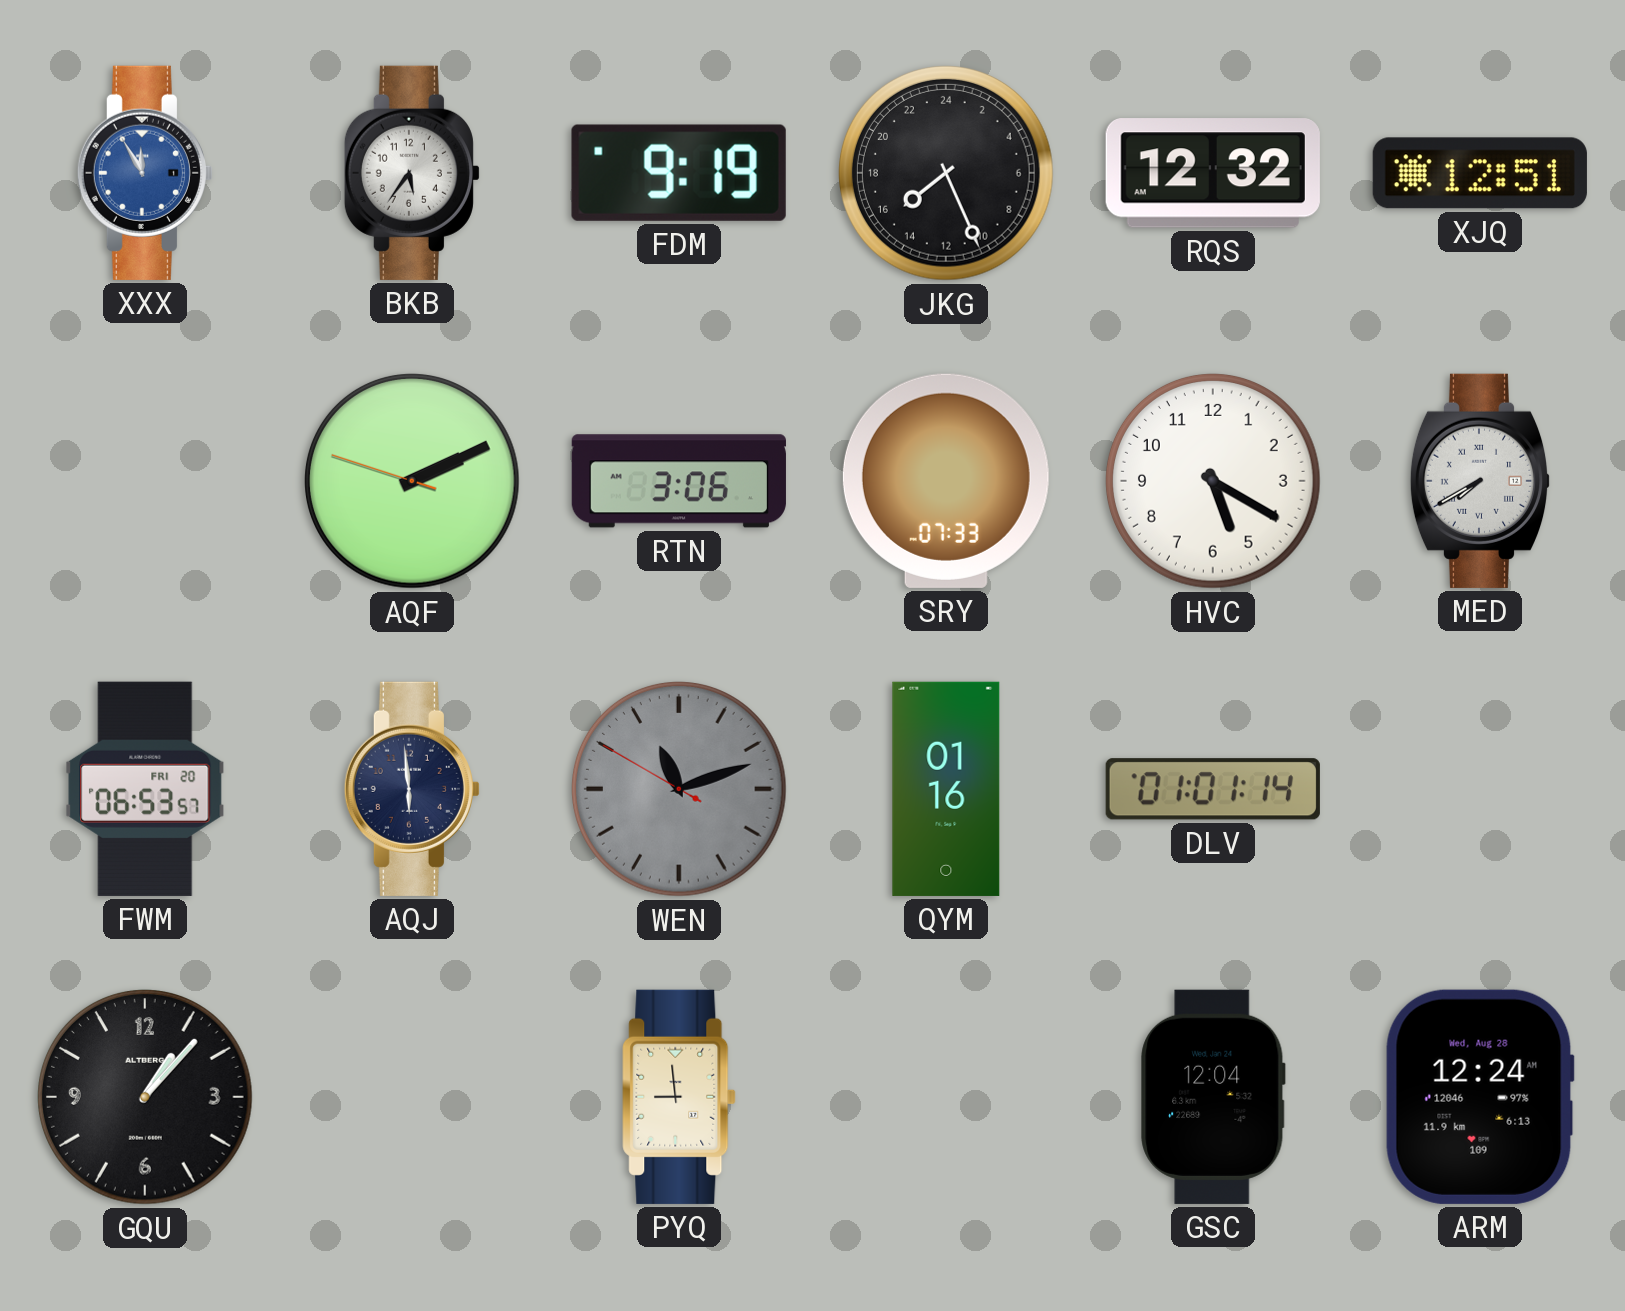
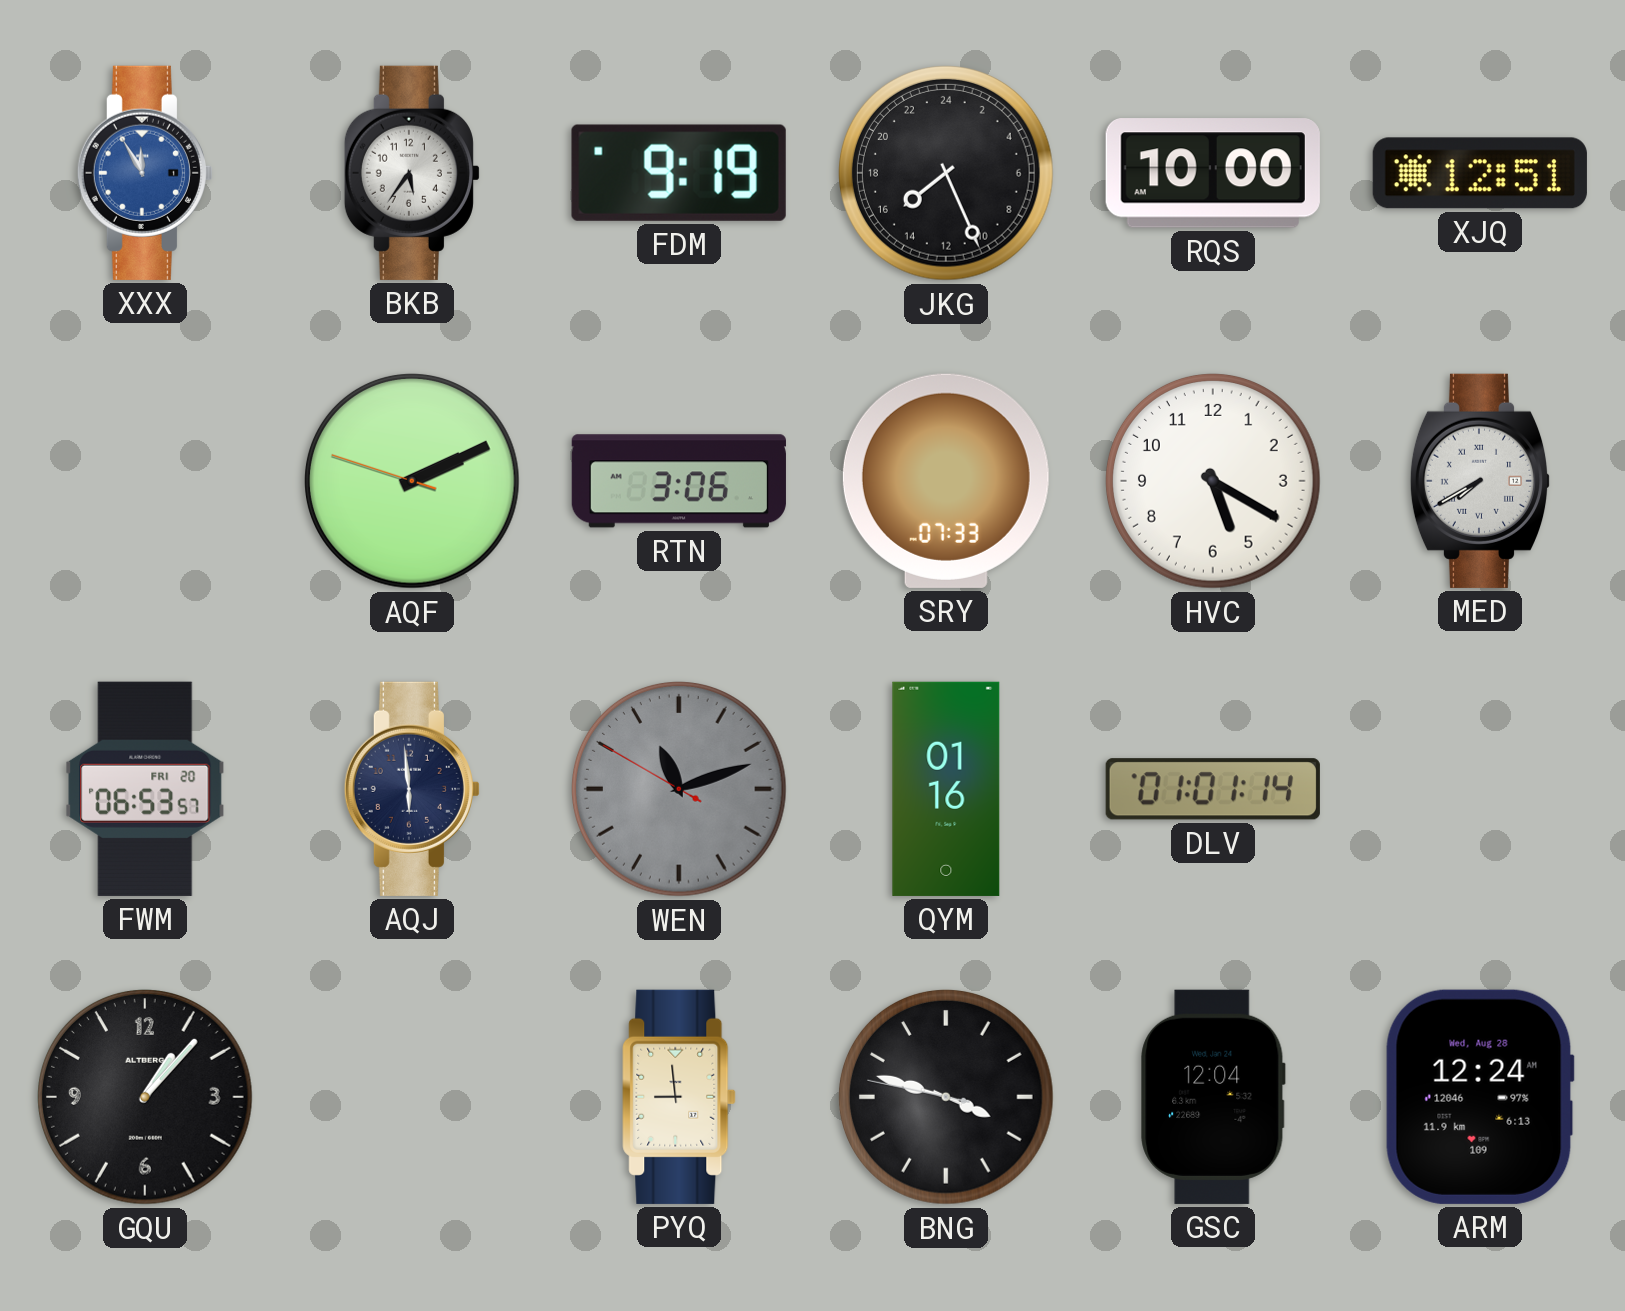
RQS: 12:32 -> 10:00
BNG: none -> 3:47
